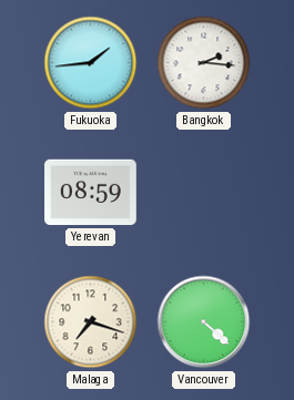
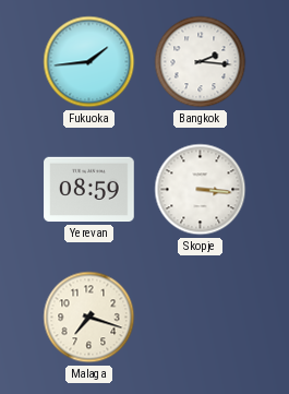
Skopje: none -> 3:16
Vancouver: 4:22 -> none
